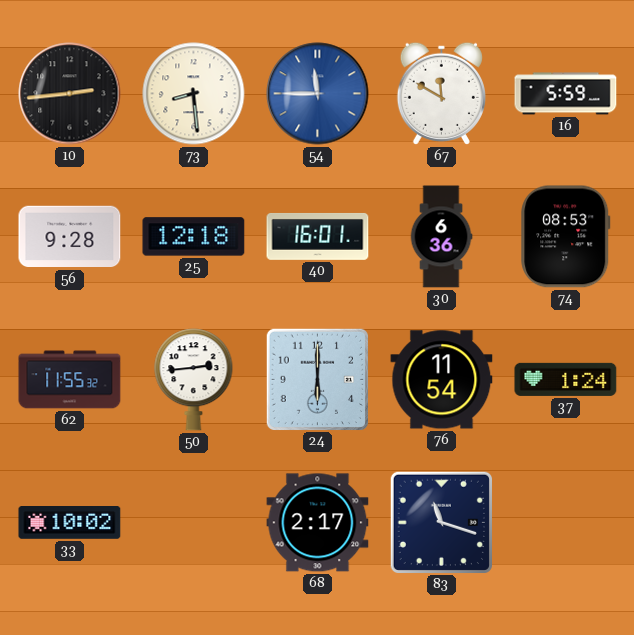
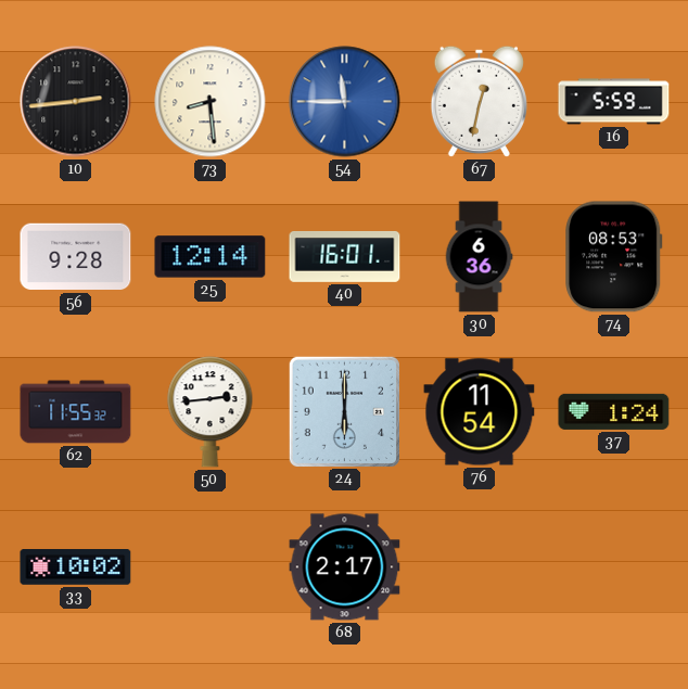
67: 11:50 -> 12:32
25: 12:18 -> 12:14
83: 11:18 -> none
